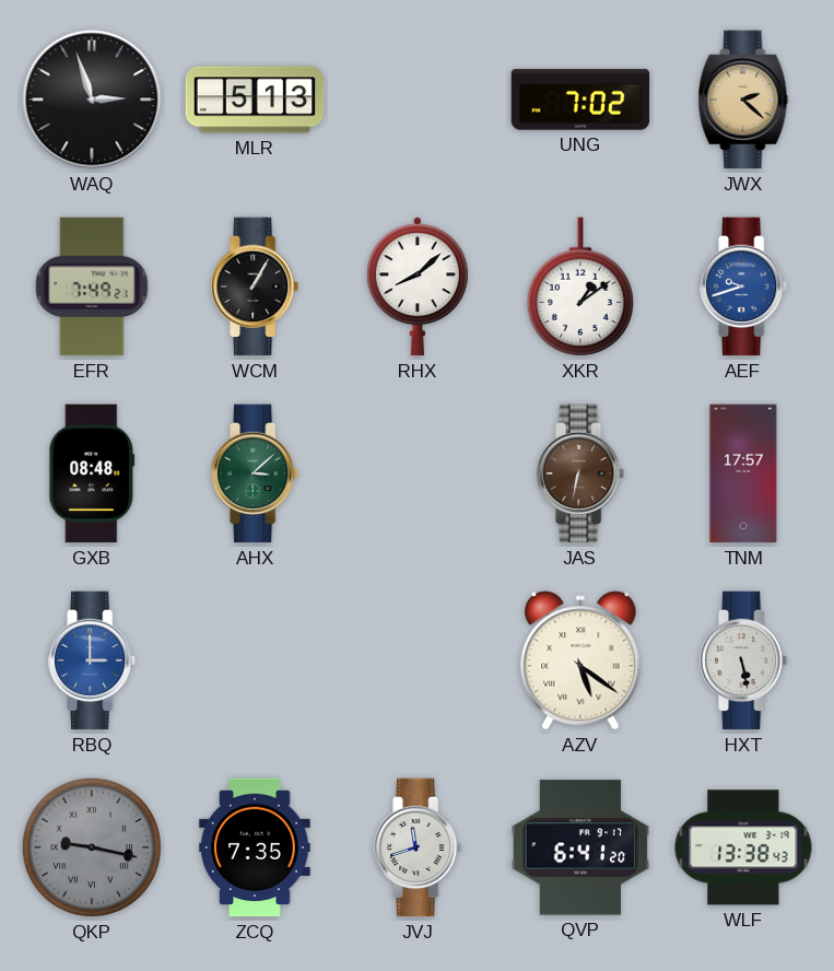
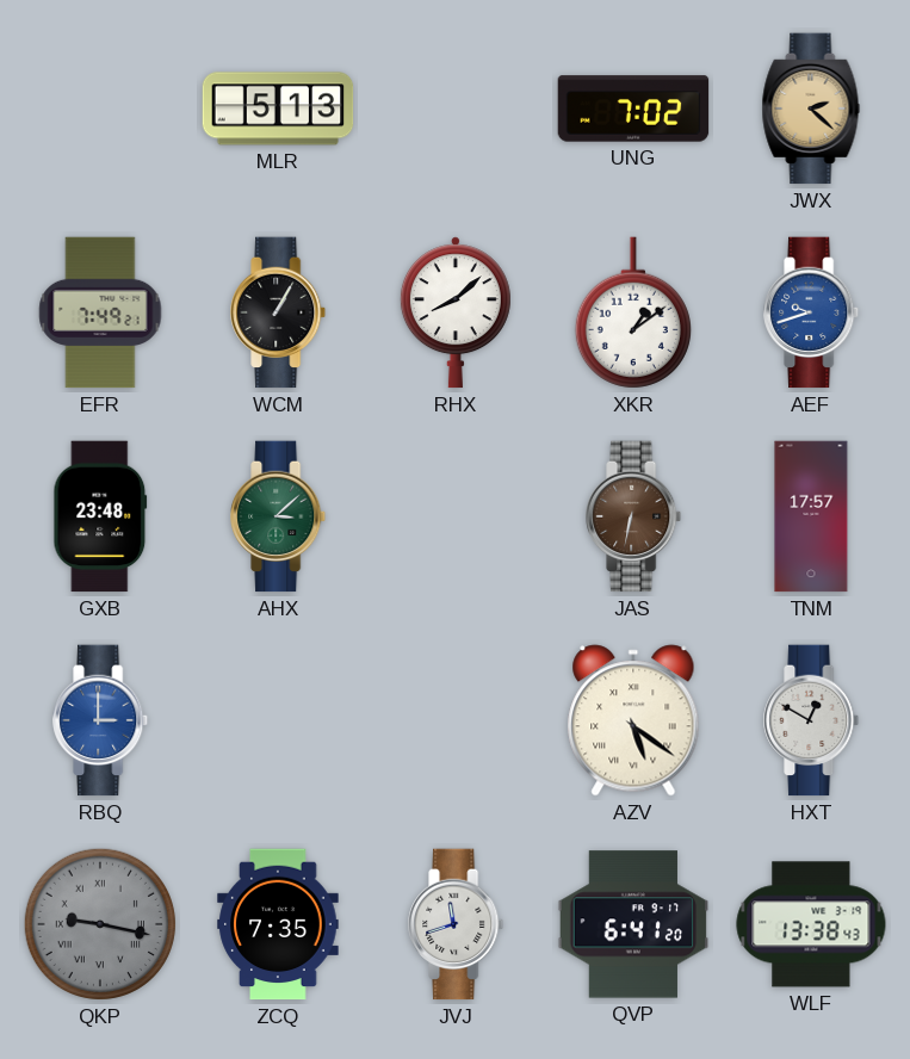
WAQ: 2:57 -> none
GXB: 08:48 -> 23:48
HXT: 5:28 -> 12:50
